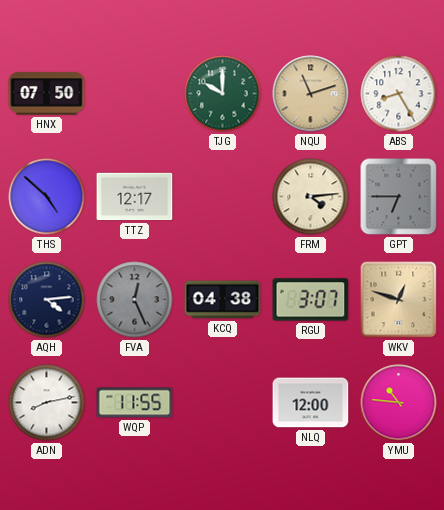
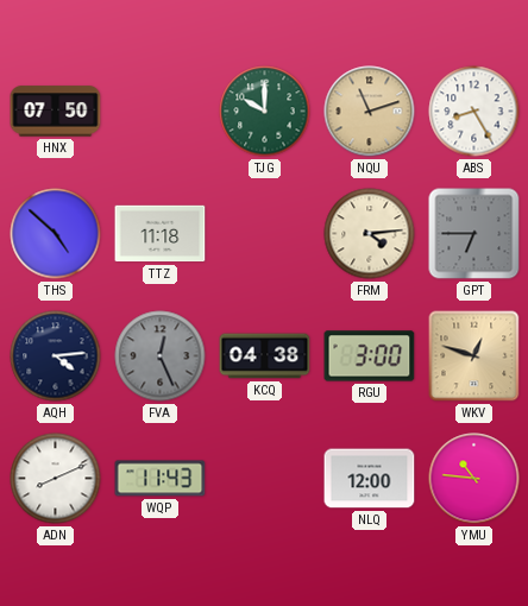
TTZ: 12:17 -> 11:18
RGU: 3:07 -> 3:00
ADN: 8:13 -> 8:11
WQP: 11:55 -> 11:43
